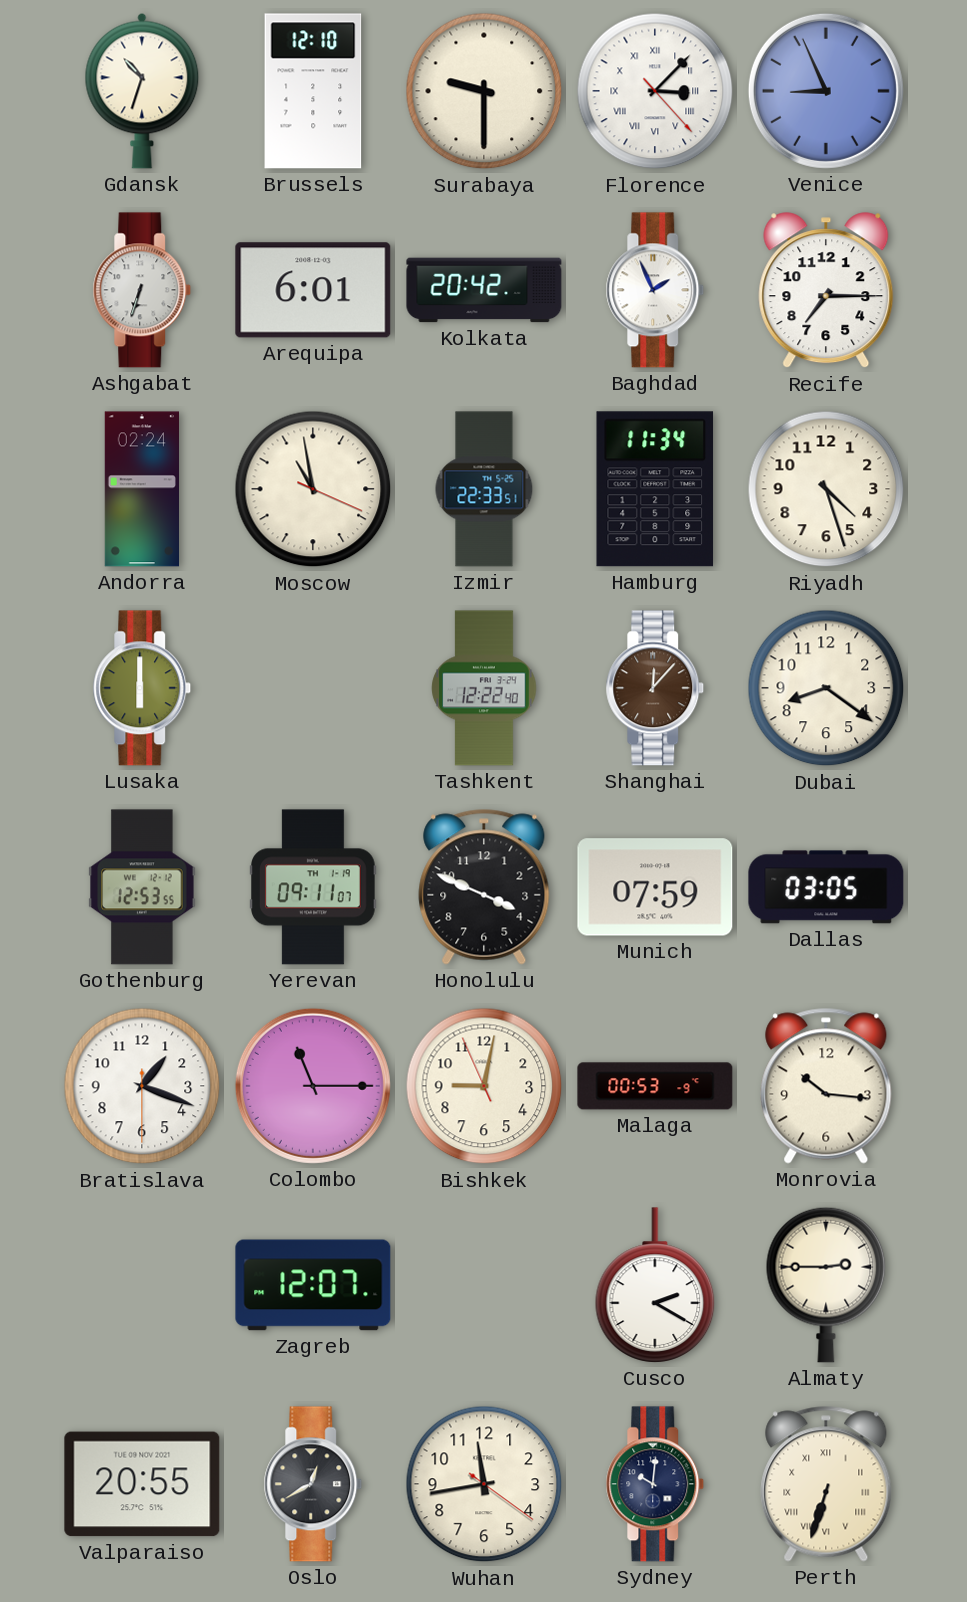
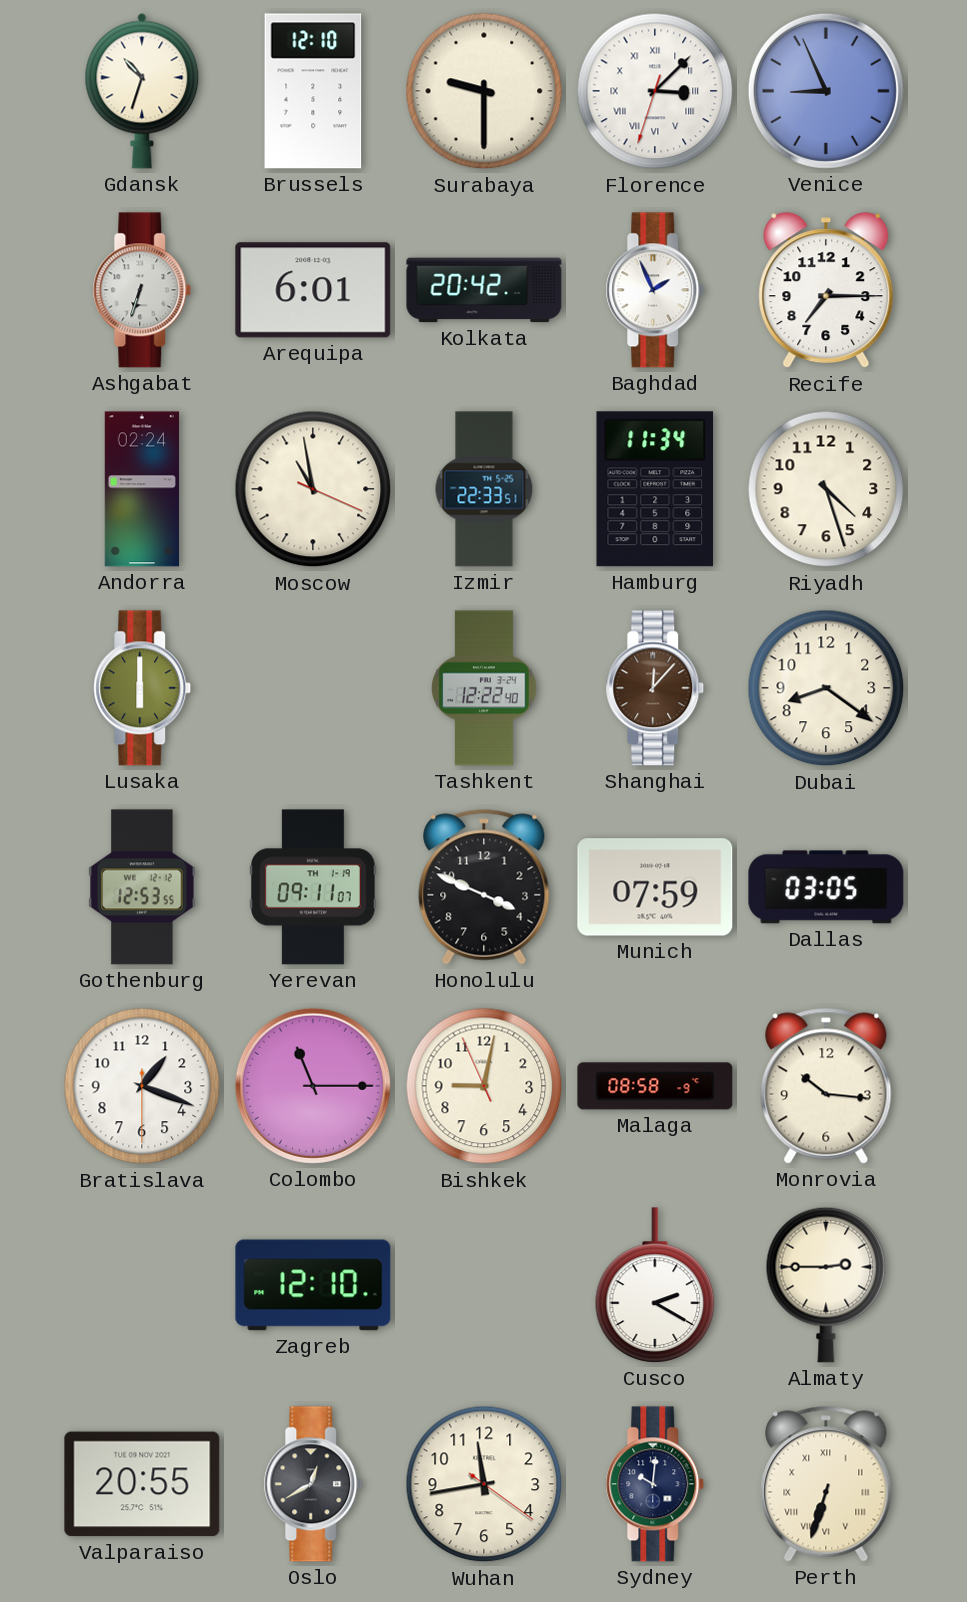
Florence: 3:07:23 -> 3:07:33
Malaga: 00:53 -> 08:58
Zagreb: 12:07 -> 12:10
